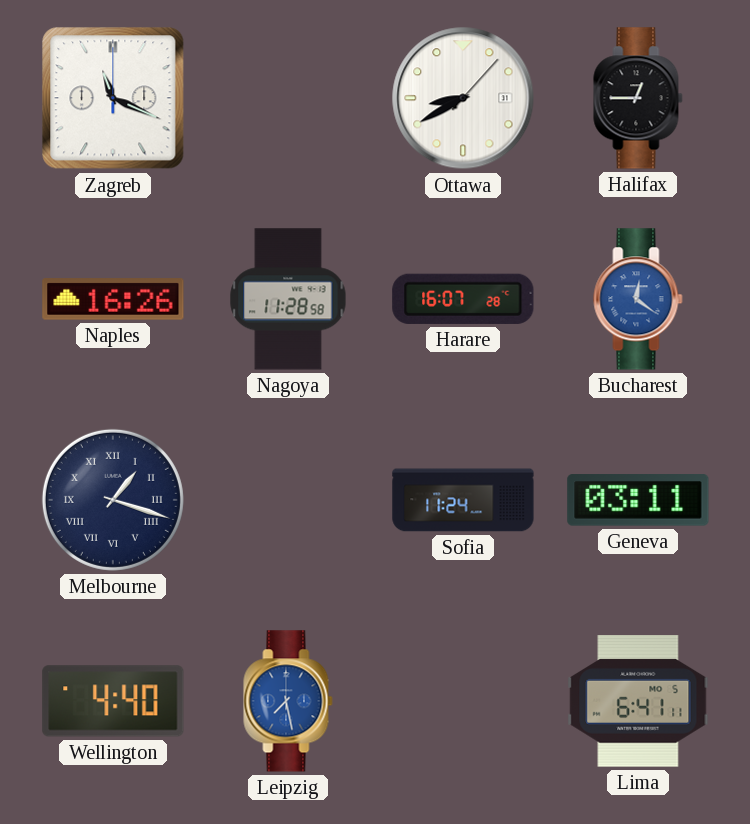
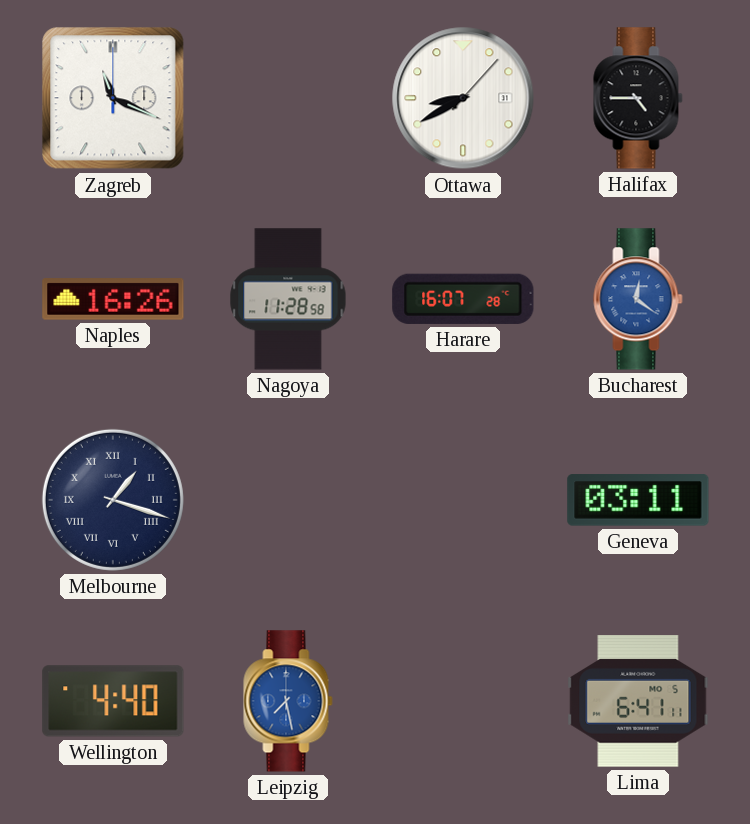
Halifax: 12:45 -> 4:45
Sofia: 11:24 -> none
